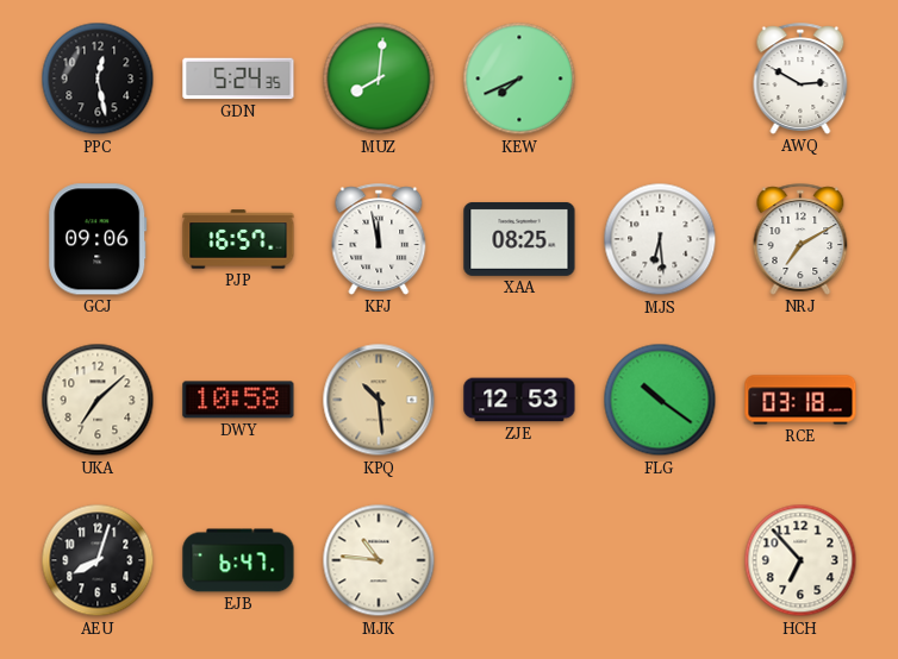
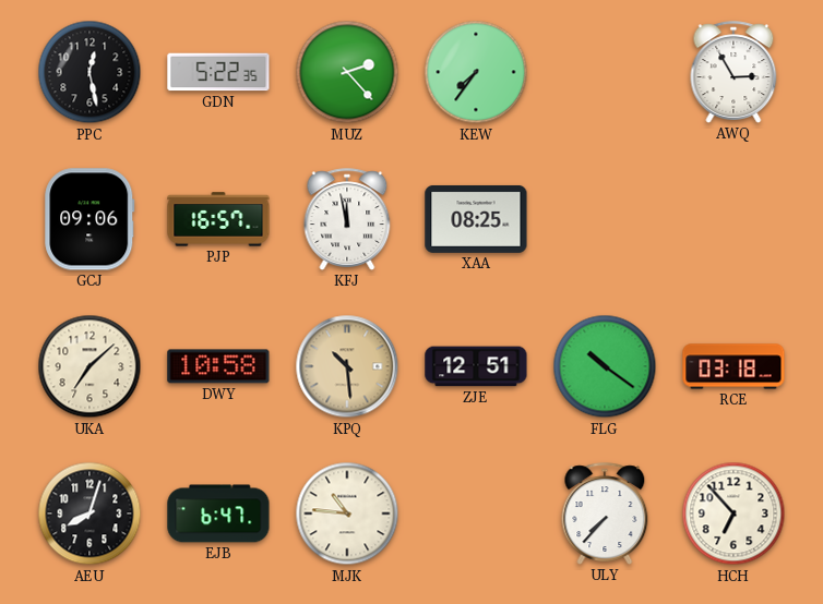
GDN: 5:24 -> 5:22
MUZ: 8:01 -> 2:23
KEW: 7:41 -> 7:36
AWQ: 2:50 -> 2:55
MJS: 6:29 -> none
NRJ: 7:10 -> none
ZJE: 12:53 -> 12:51
ULY: none -> 7:37
